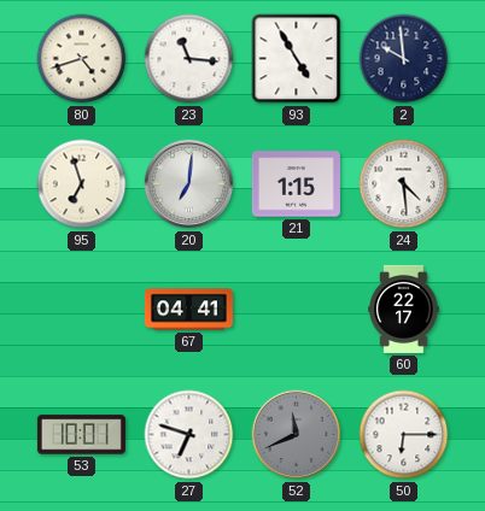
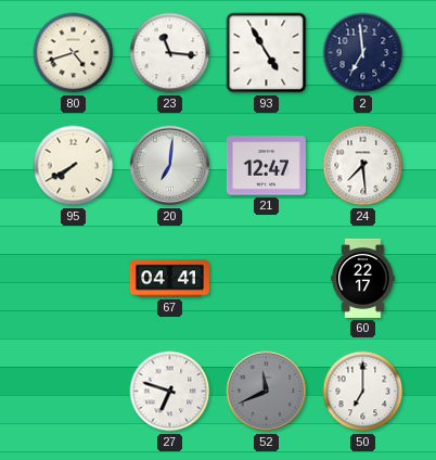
2: 9:59 -> 6:59
95: 6:57 -> 7:40
21: 1:15 -> 12:47
24: 4:29 -> 7:29
53: 10:01 -> none
50: 6:15 -> 7:00
